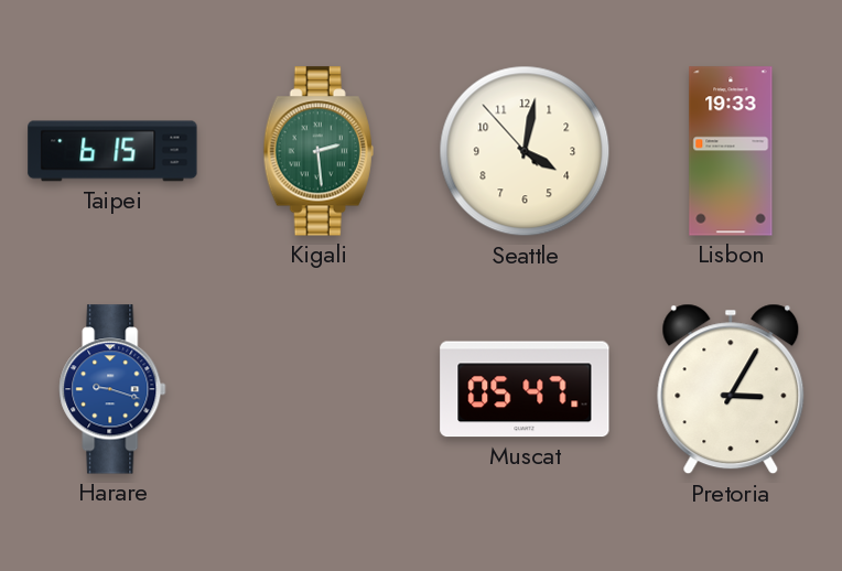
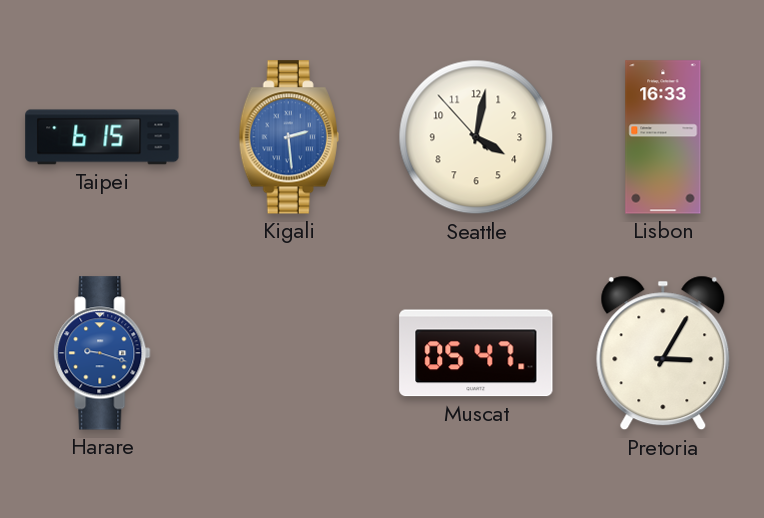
Kigali dial: green -> blue
Lisbon: 19:33 -> 16:33
